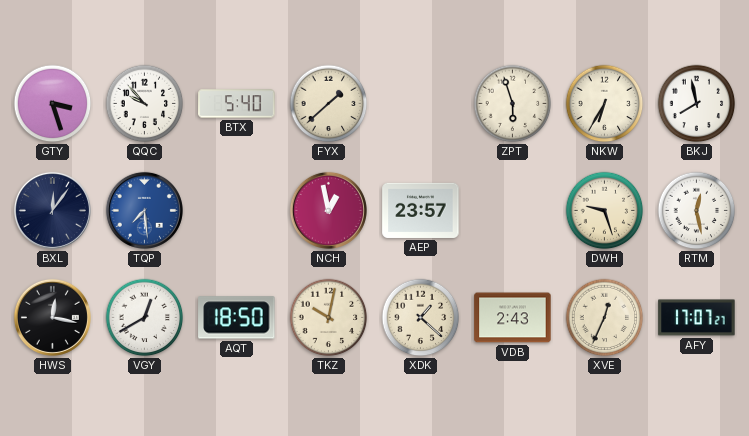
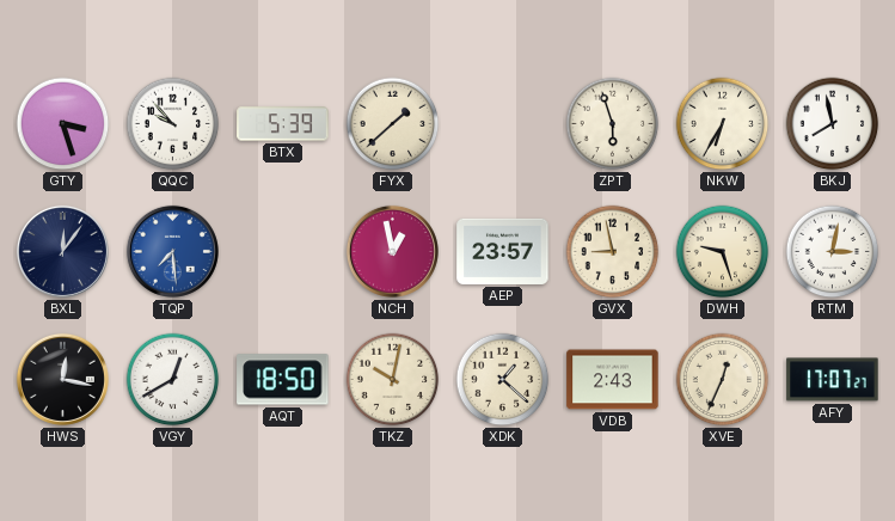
BTX: 5:40 -> 5:39
GVX: none -> 8:58
RTM: 12:28 -> 3:02
